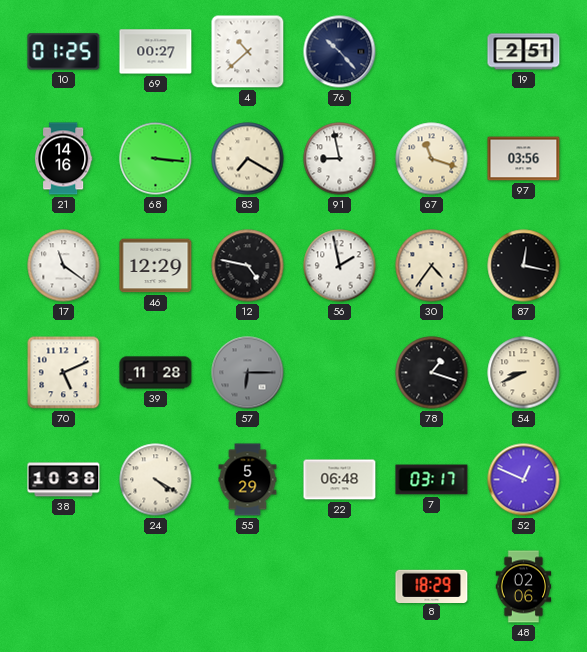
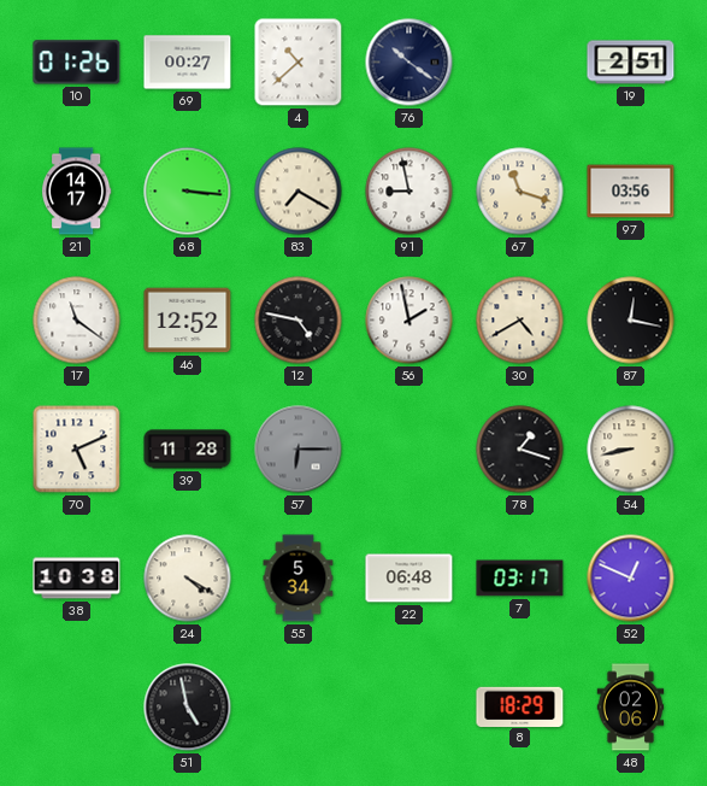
10: 01:25 -> 01:26
76: 10:23 -> 10:21
21: 14:16 -> 14:17
46: 12:29 -> 12:52
30: 4:36 -> 4:40
54: 8:41 -> 8:43
55: 5:29 -> 5:34
51: none -> 4:58
